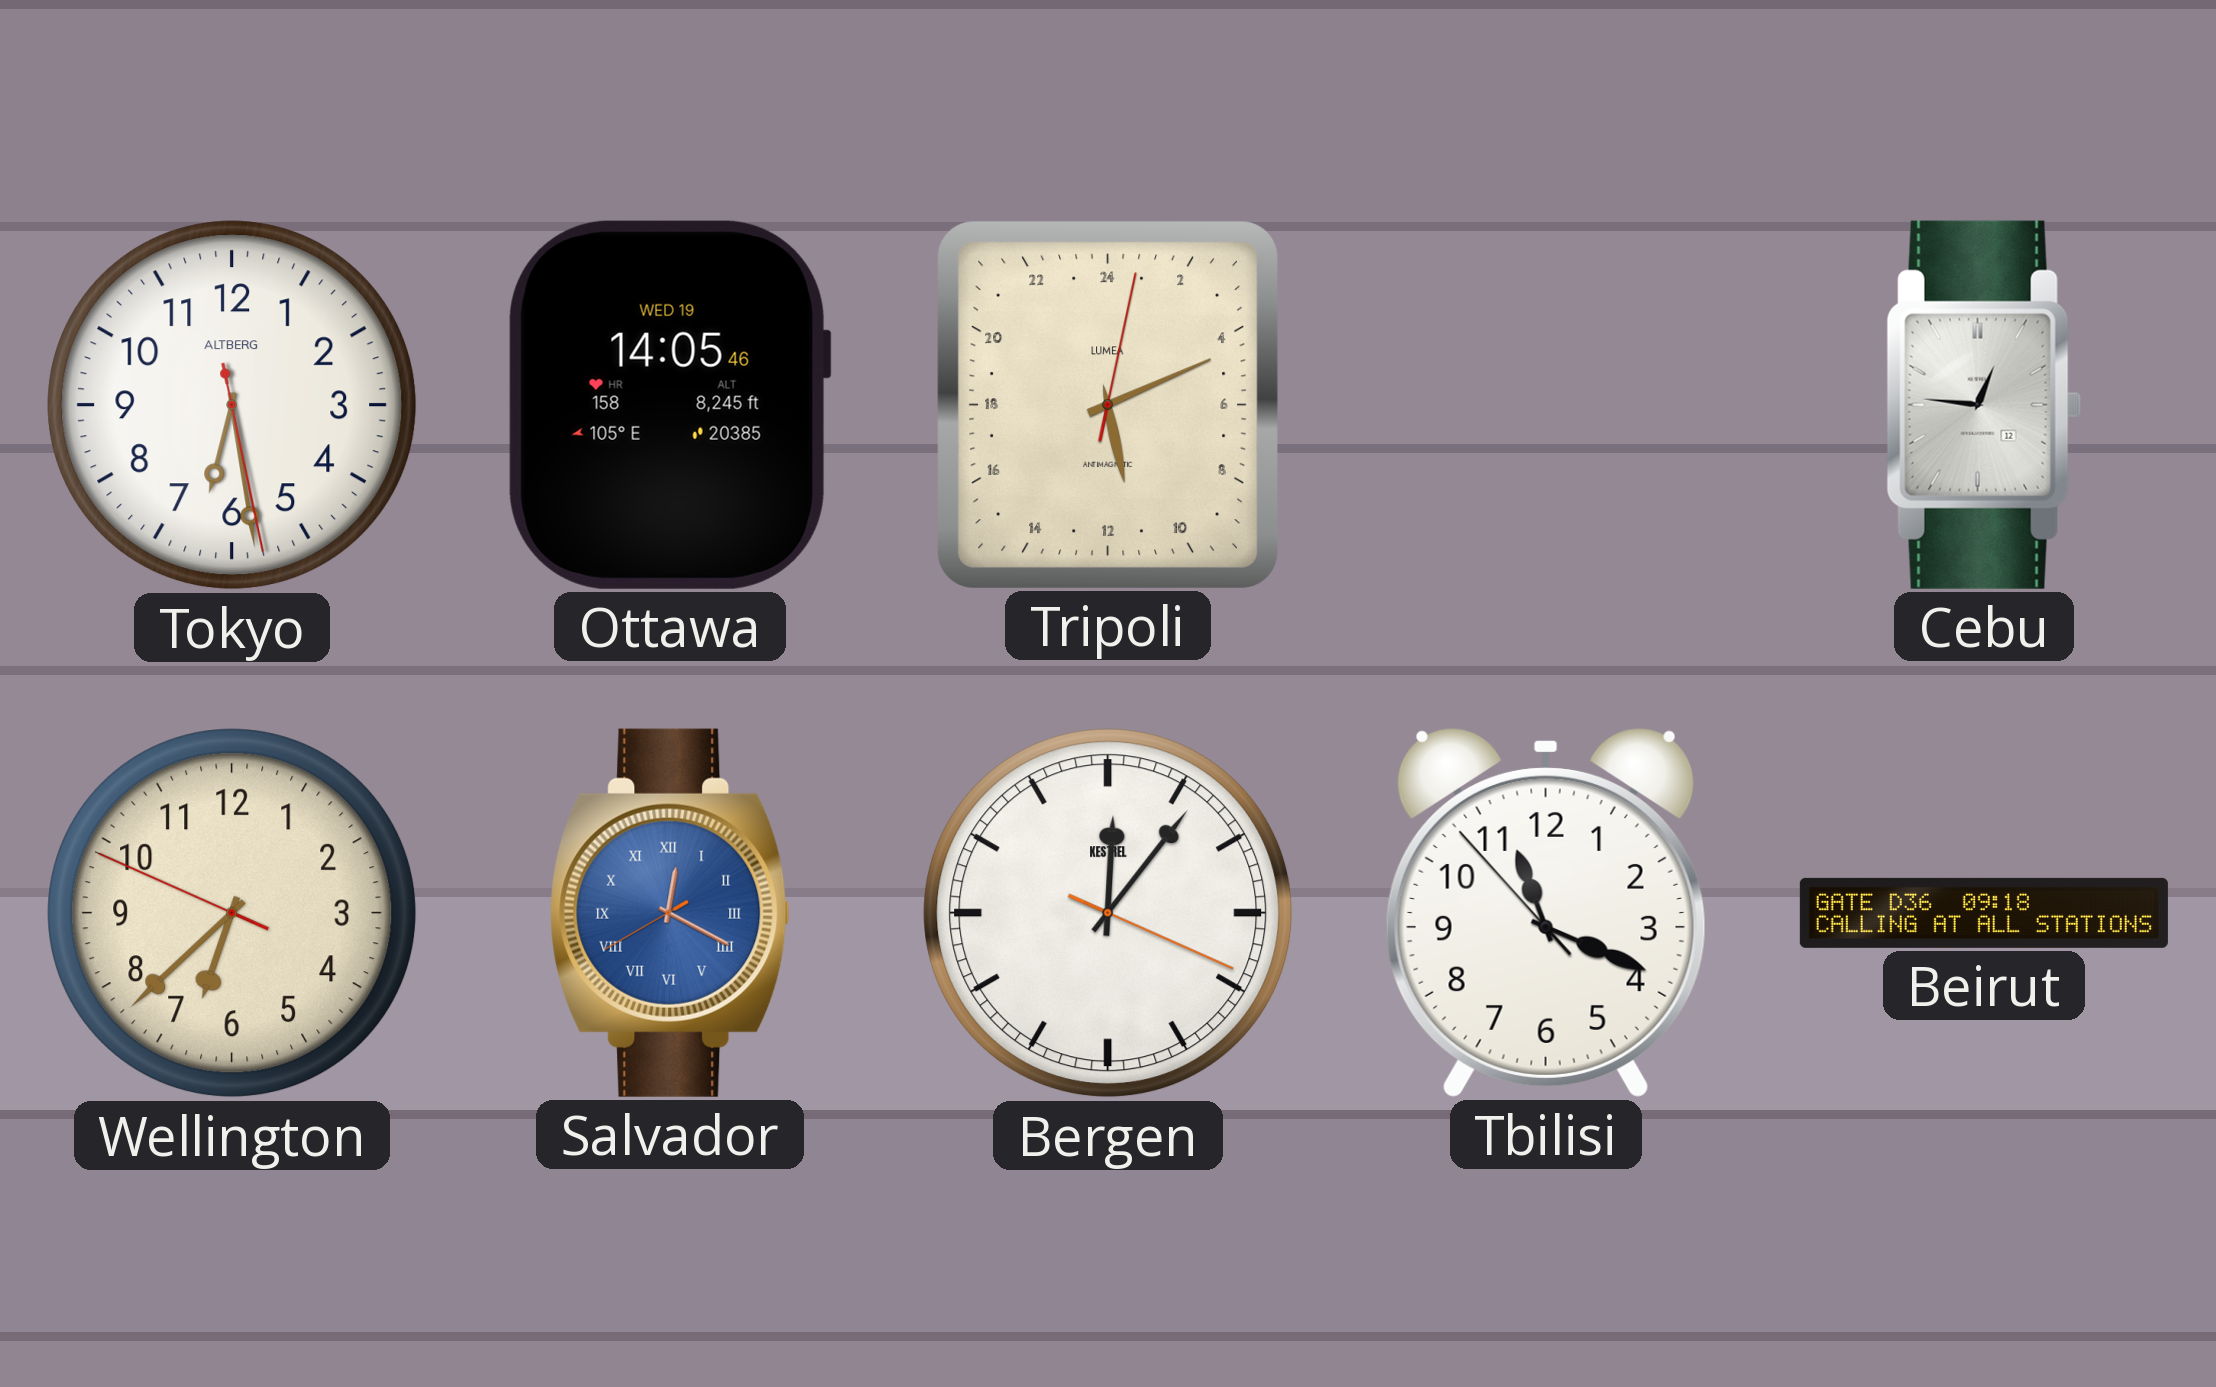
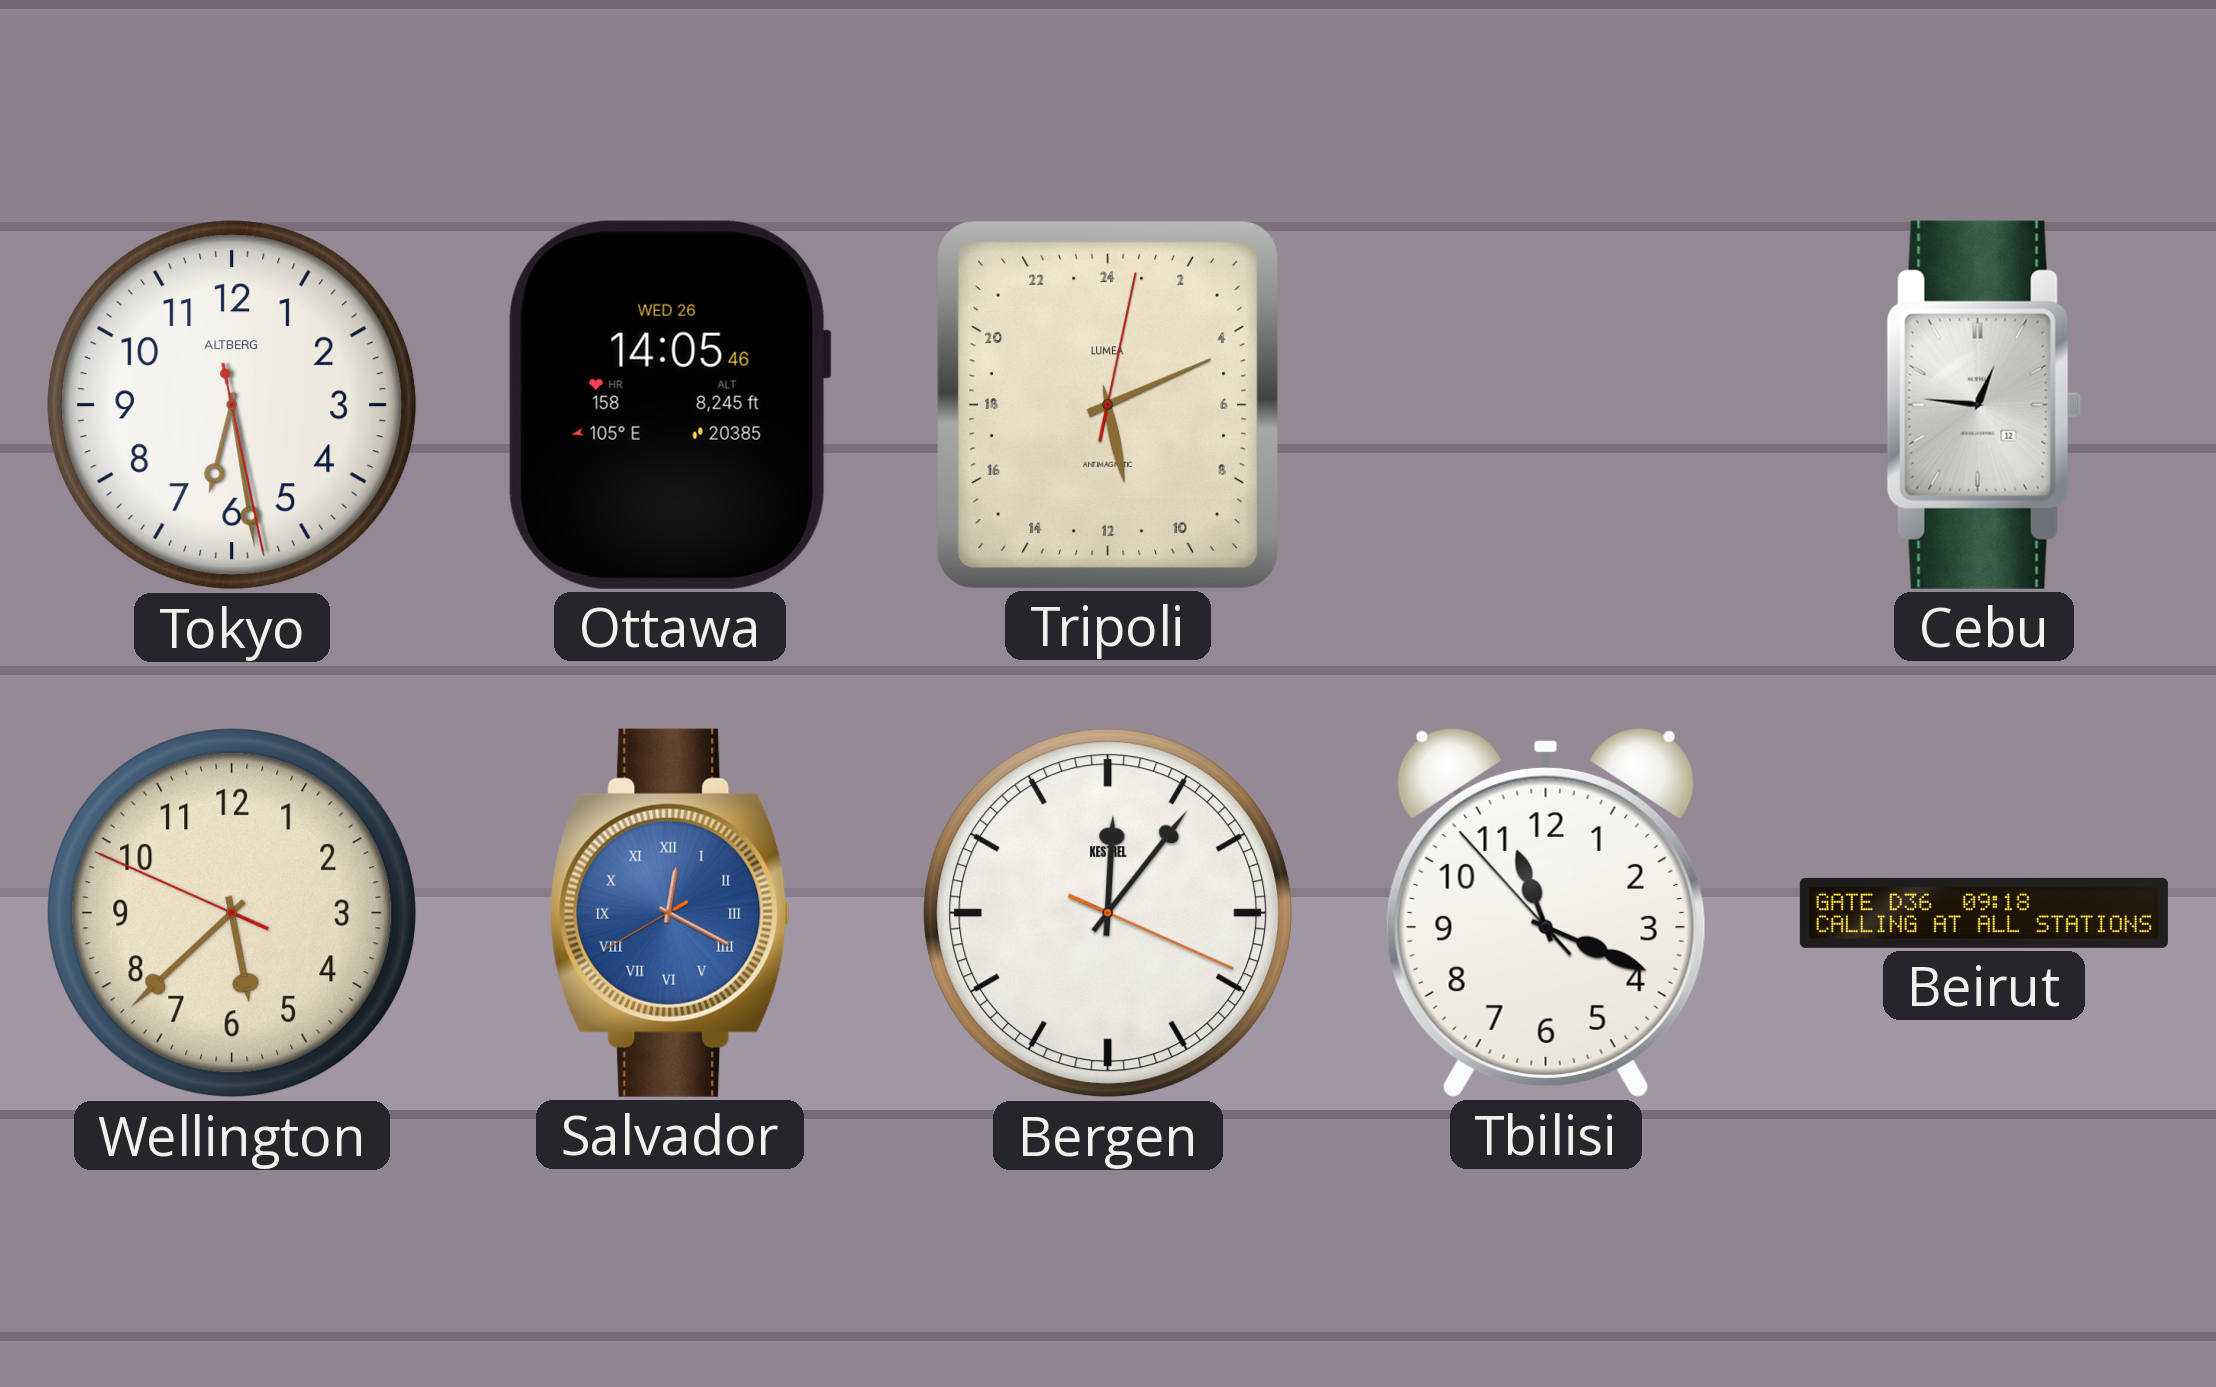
Ottawa date: WED 19 -> WED 26
Wellington: 6:37 -> 5:37
